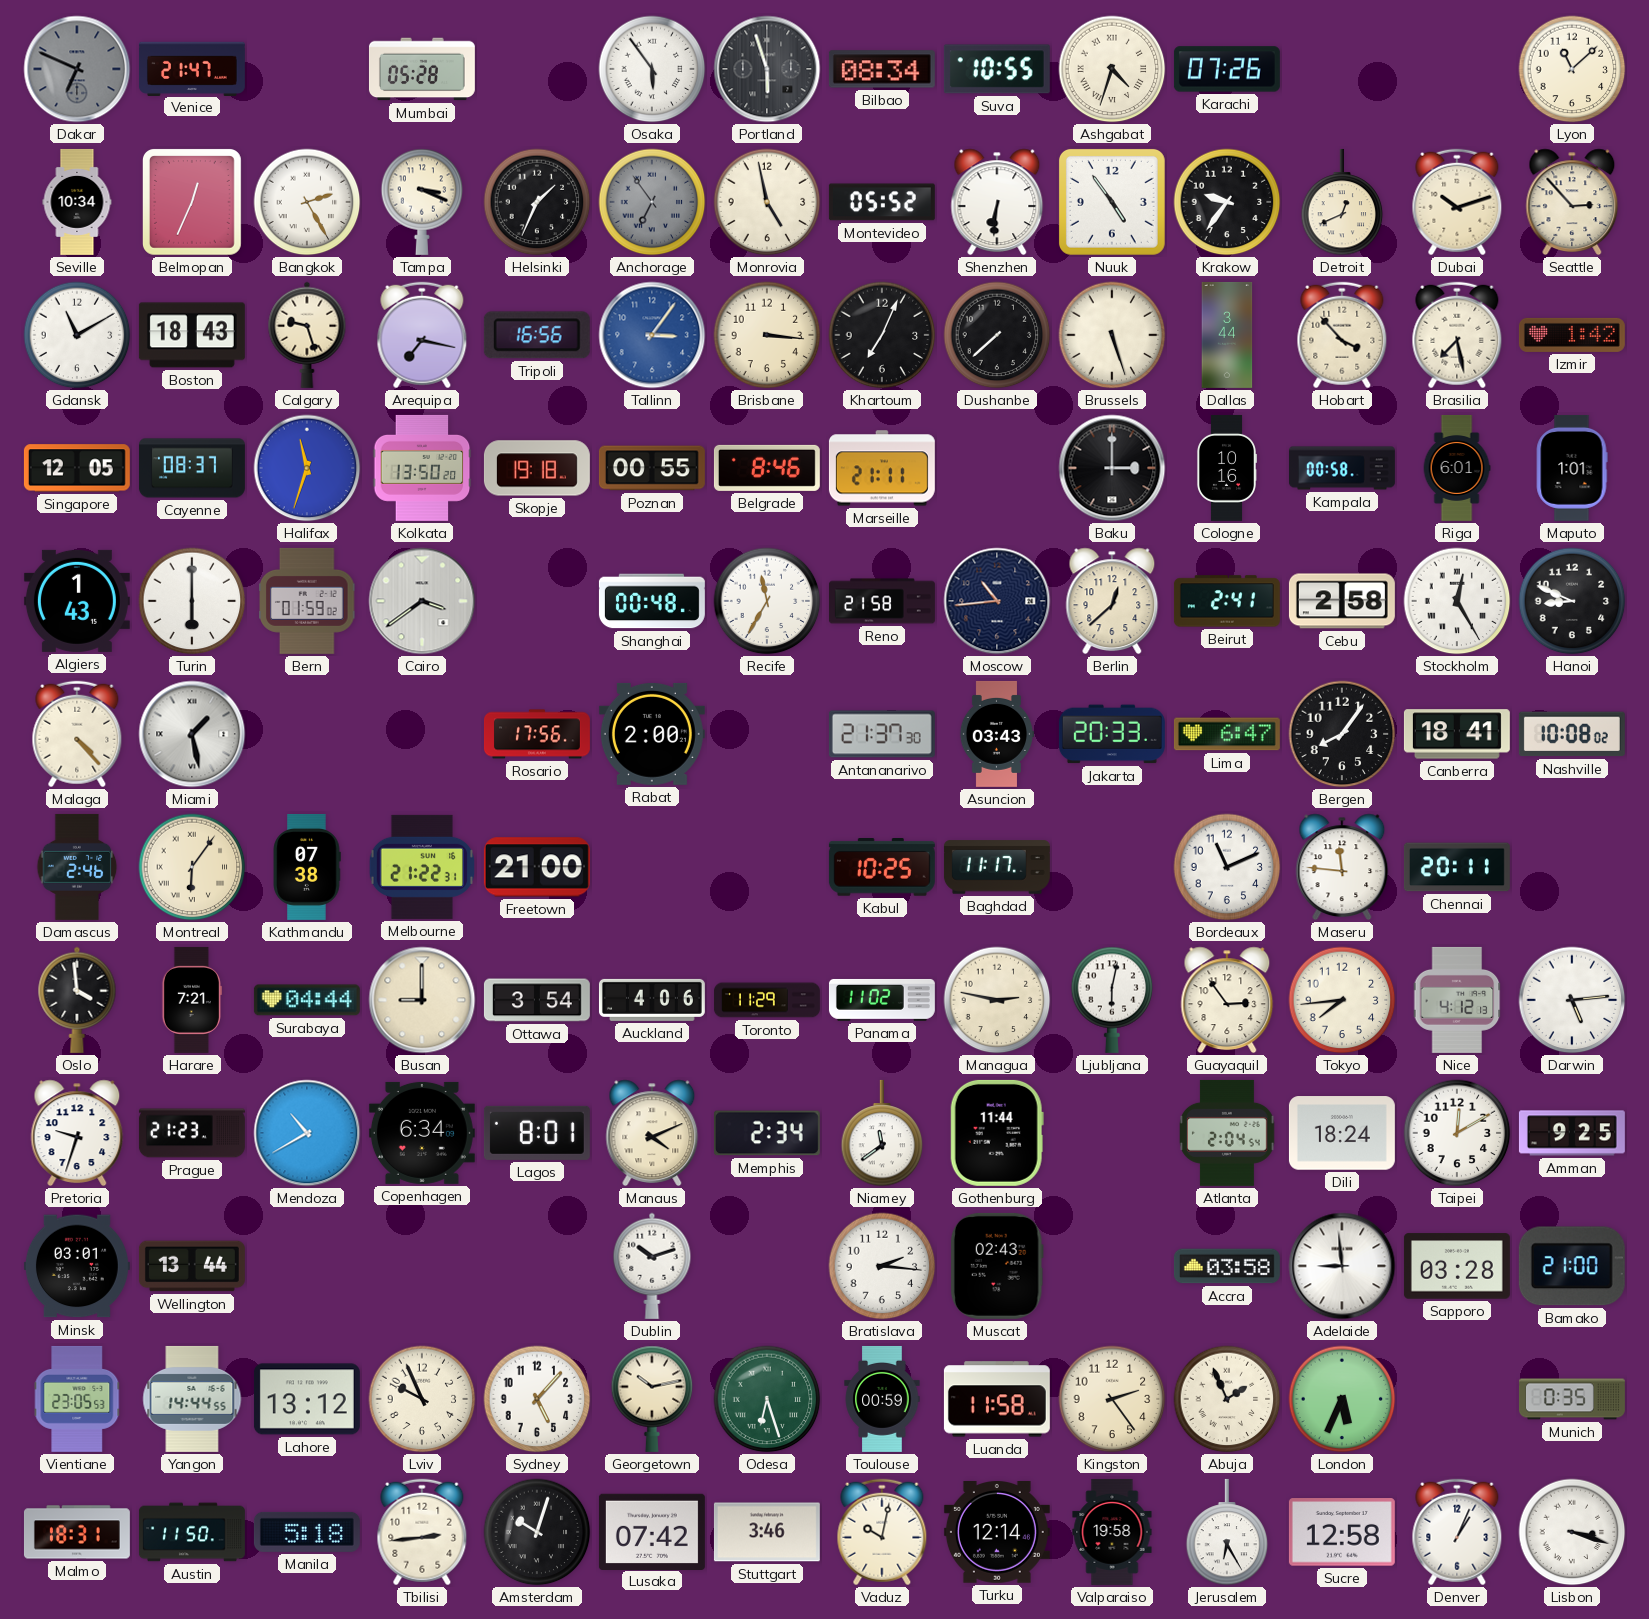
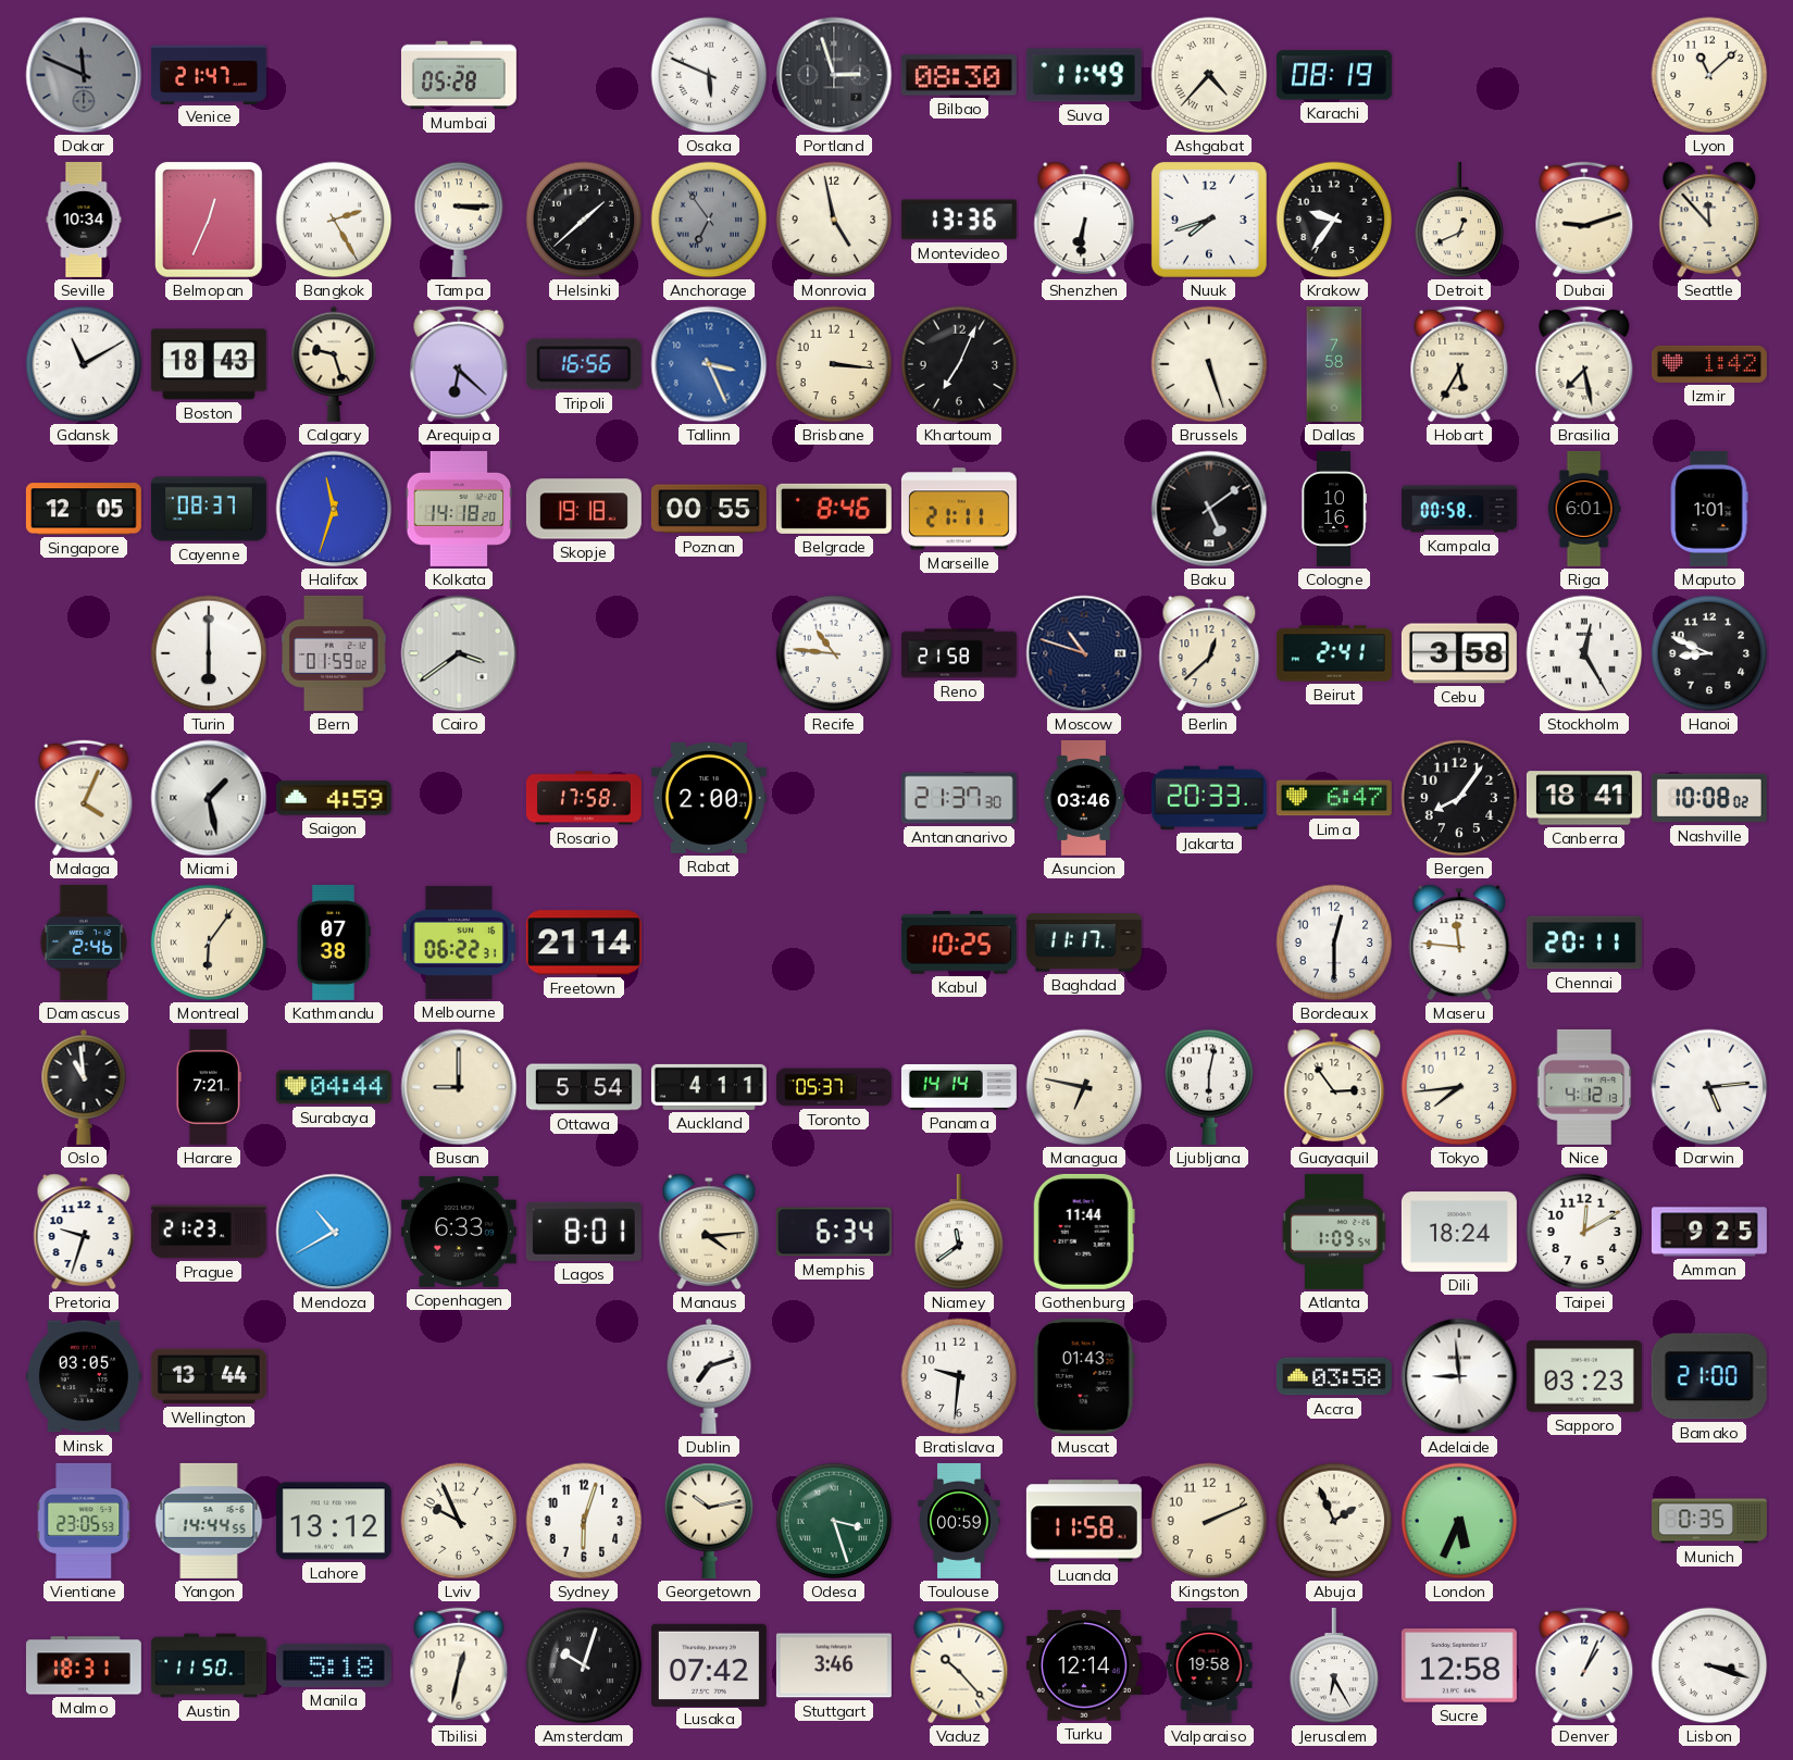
Dakar: 6:49 -> 11:49
Osaka: 5:54 -> 5:49
Portland: 5:57 -> 2:57
Bilbao: 08:34 -> 08:30
Suva: 10:55 -> 11:49
Ashgabat: 4:33 -> 4:37
Karachi: 07:26 -> 08:19
Tampa: 3:19 -> 3:15
Helsinki: 1:34 -> 1:38
Montevideo: 05:52 -> 13:36
Nuuk: 4:54 -> 7:42
Dubai: 10:12 -> 9:12
Seattle: 2:53 -> 11:53
Arequipa: 7:17 -> 6:22
Tallinn: 3:06 -> 3:26
Dushanbe: 7:38 -> none
Dallas: 3:44 -> 7:58
Hobart: 3:53 -> 5:35
Kolkata: 13:50 -> 14:18
Baku: 3:00 -> 5:09
Algiers: 1:43 -> none
Shanghai: 00:48 -> none
Recife: 11:35 -> 10:46
Moscow: 10:44 -> 10:48
Cebu: 2:58 -> 3:58
Malaga: 4:23 -> 4:04
Saigon: none -> 4:59
Rosario: 17:56 -> 17:58
Asuncion: 03:43 -> 03:46
Melbourne: 21:22 -> 06:22
Freetown: 21:00 -> 21:14
Bordeaux: 11:11 -> 12:30
Oslo: 3:59 -> 10:59
Ottawa: 3:54 -> 5:54
Auckland: 4:06 -> 4:11
Toronto: 11:29 -> 05:37
Panama: 11:02 -> 14:14
Managua: 2:47 -> 6:47
Copenhagen: 6:34 -> 6:33
Manaus: 4:11 -> 4:14
Memphis: 2:34 -> 6:34
Atlanta: 2:04 -> 1:09
Minsk: 03:01 -> 03:05
Dublin: 10:12 -> 7:12
Bratislava: 2:16 -> 9:31
Muscat: 02:43 -> 01:43
Sapporo: 03:28 -> 03:23
Sydney: 5:07 -> 6:03
Odesa: 6:27 -> 3:27
Kingston: 2:24 -> 2:11
Tbilisi: 2:44 -> 12:32
Vaduz: 10:02 -> 10:23
